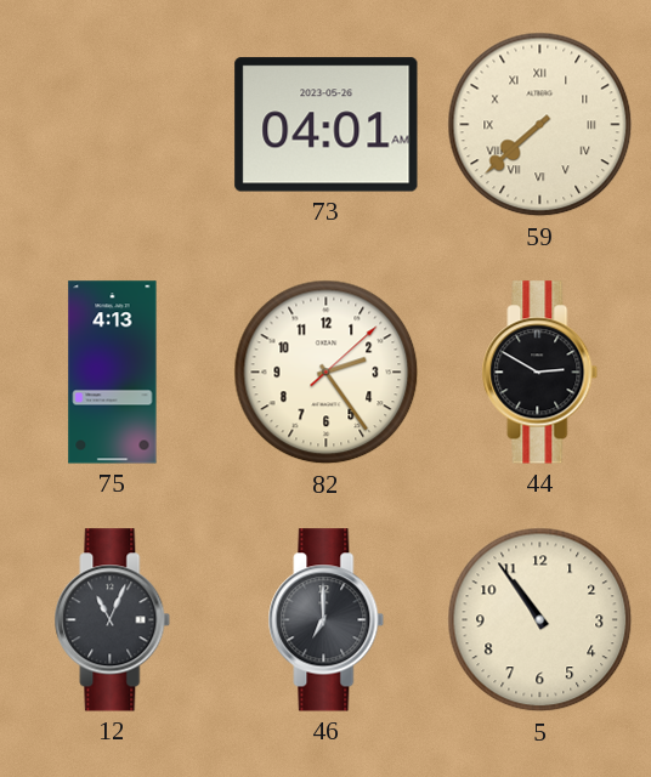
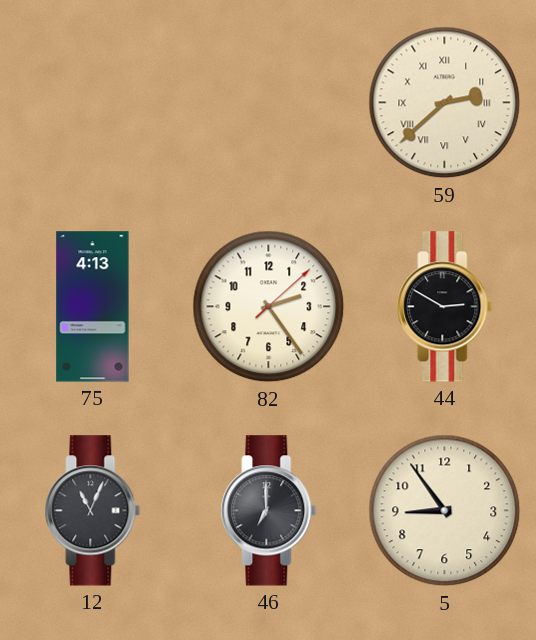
73: 04:01 -> none
59: 7:38 -> 2:38
5: 10:54 -> 8:54
